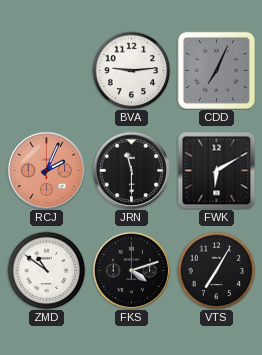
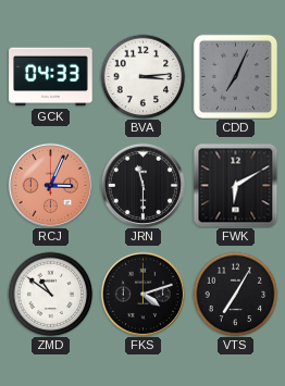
GCK: none -> 04:33
BVA: 9:14 -> 3:14
RCJ: 2:04 -> 3:04
